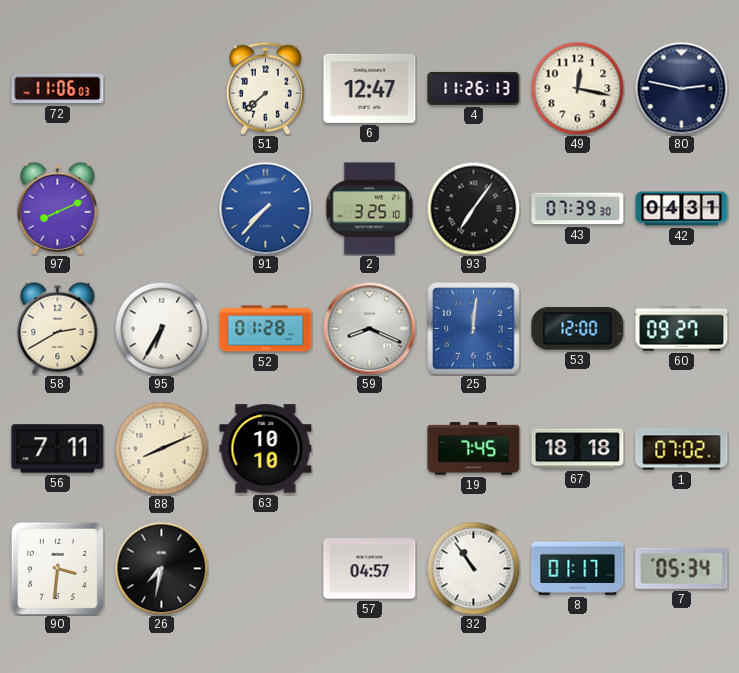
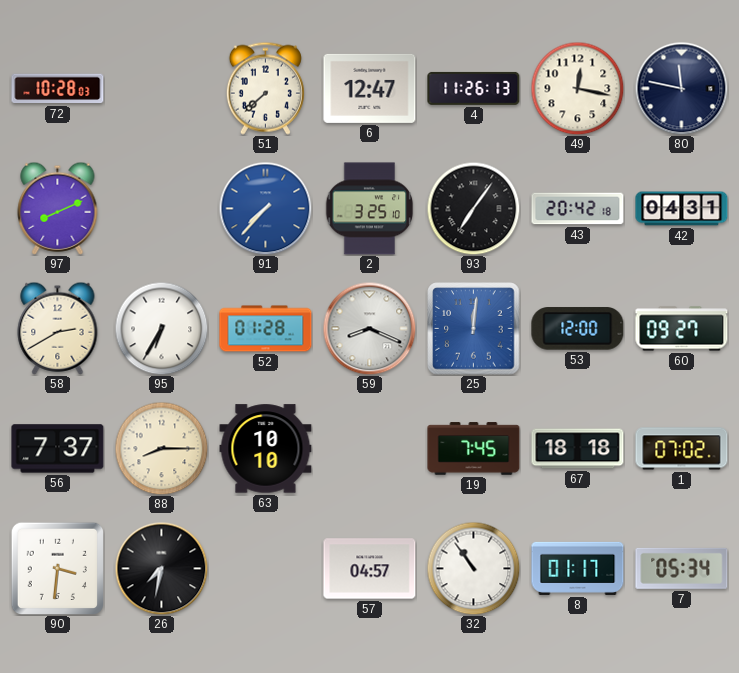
72: 11:06 -> 10:28
80: 2:47 -> 11:47
43: 07:39 -> 20:42
56: 7:11 -> 7:37
88: 8:11 -> 8:15
